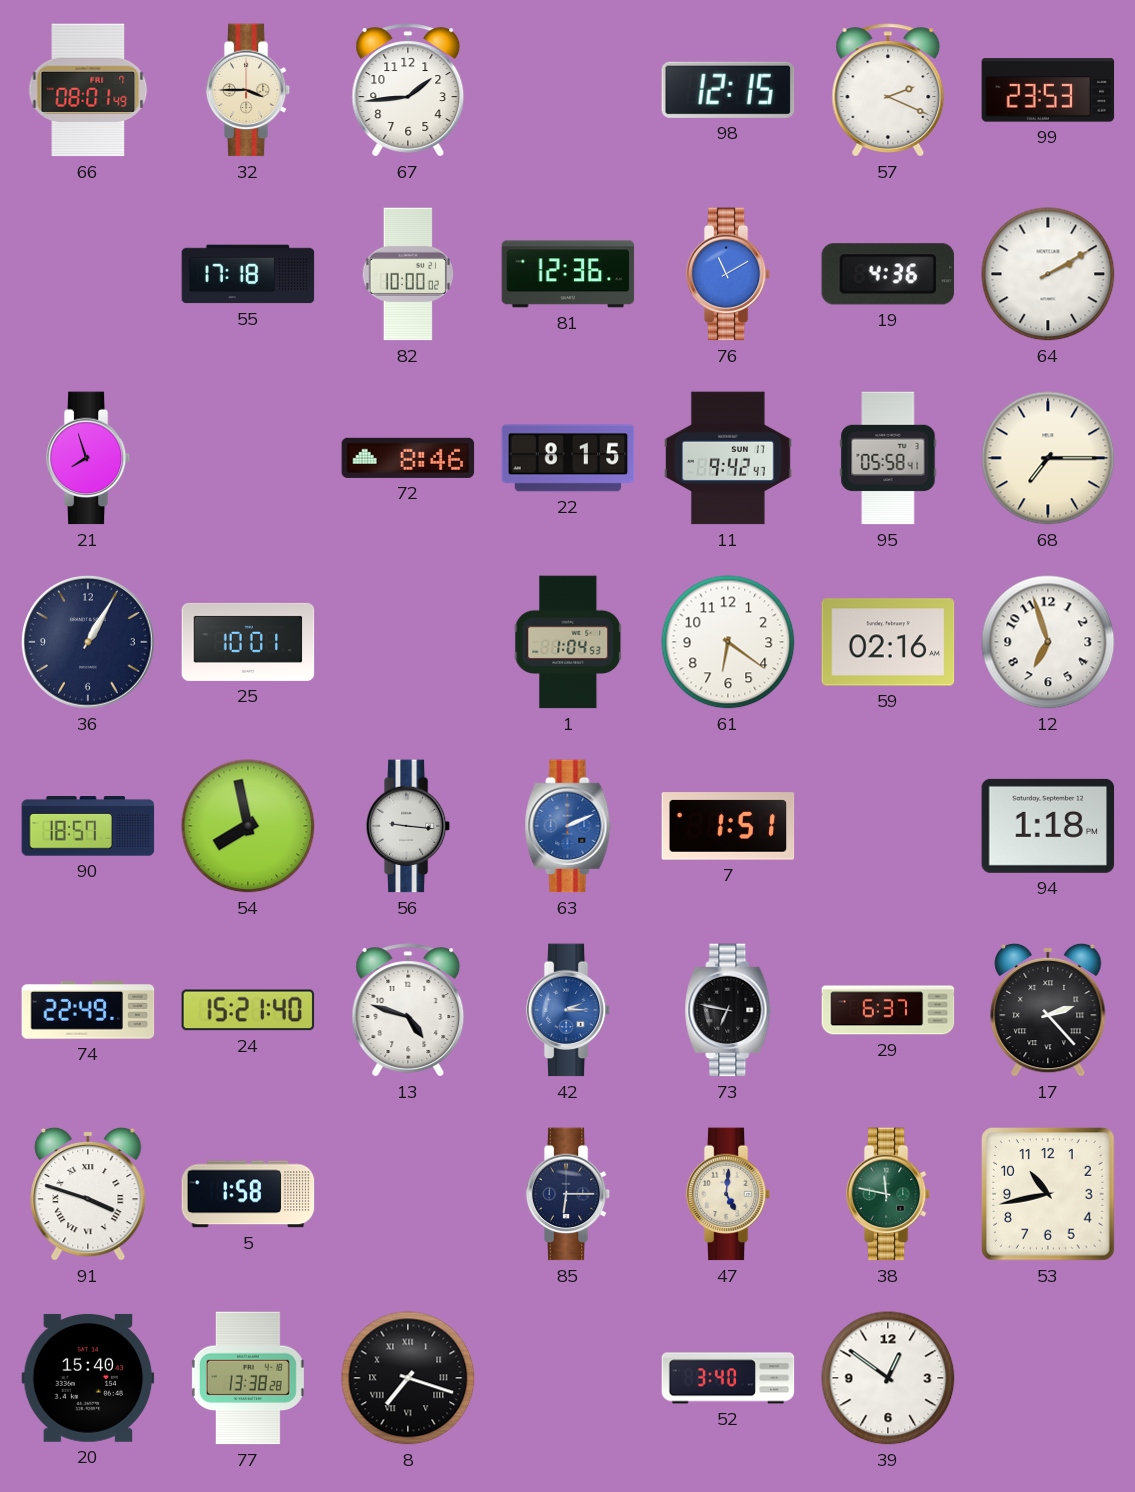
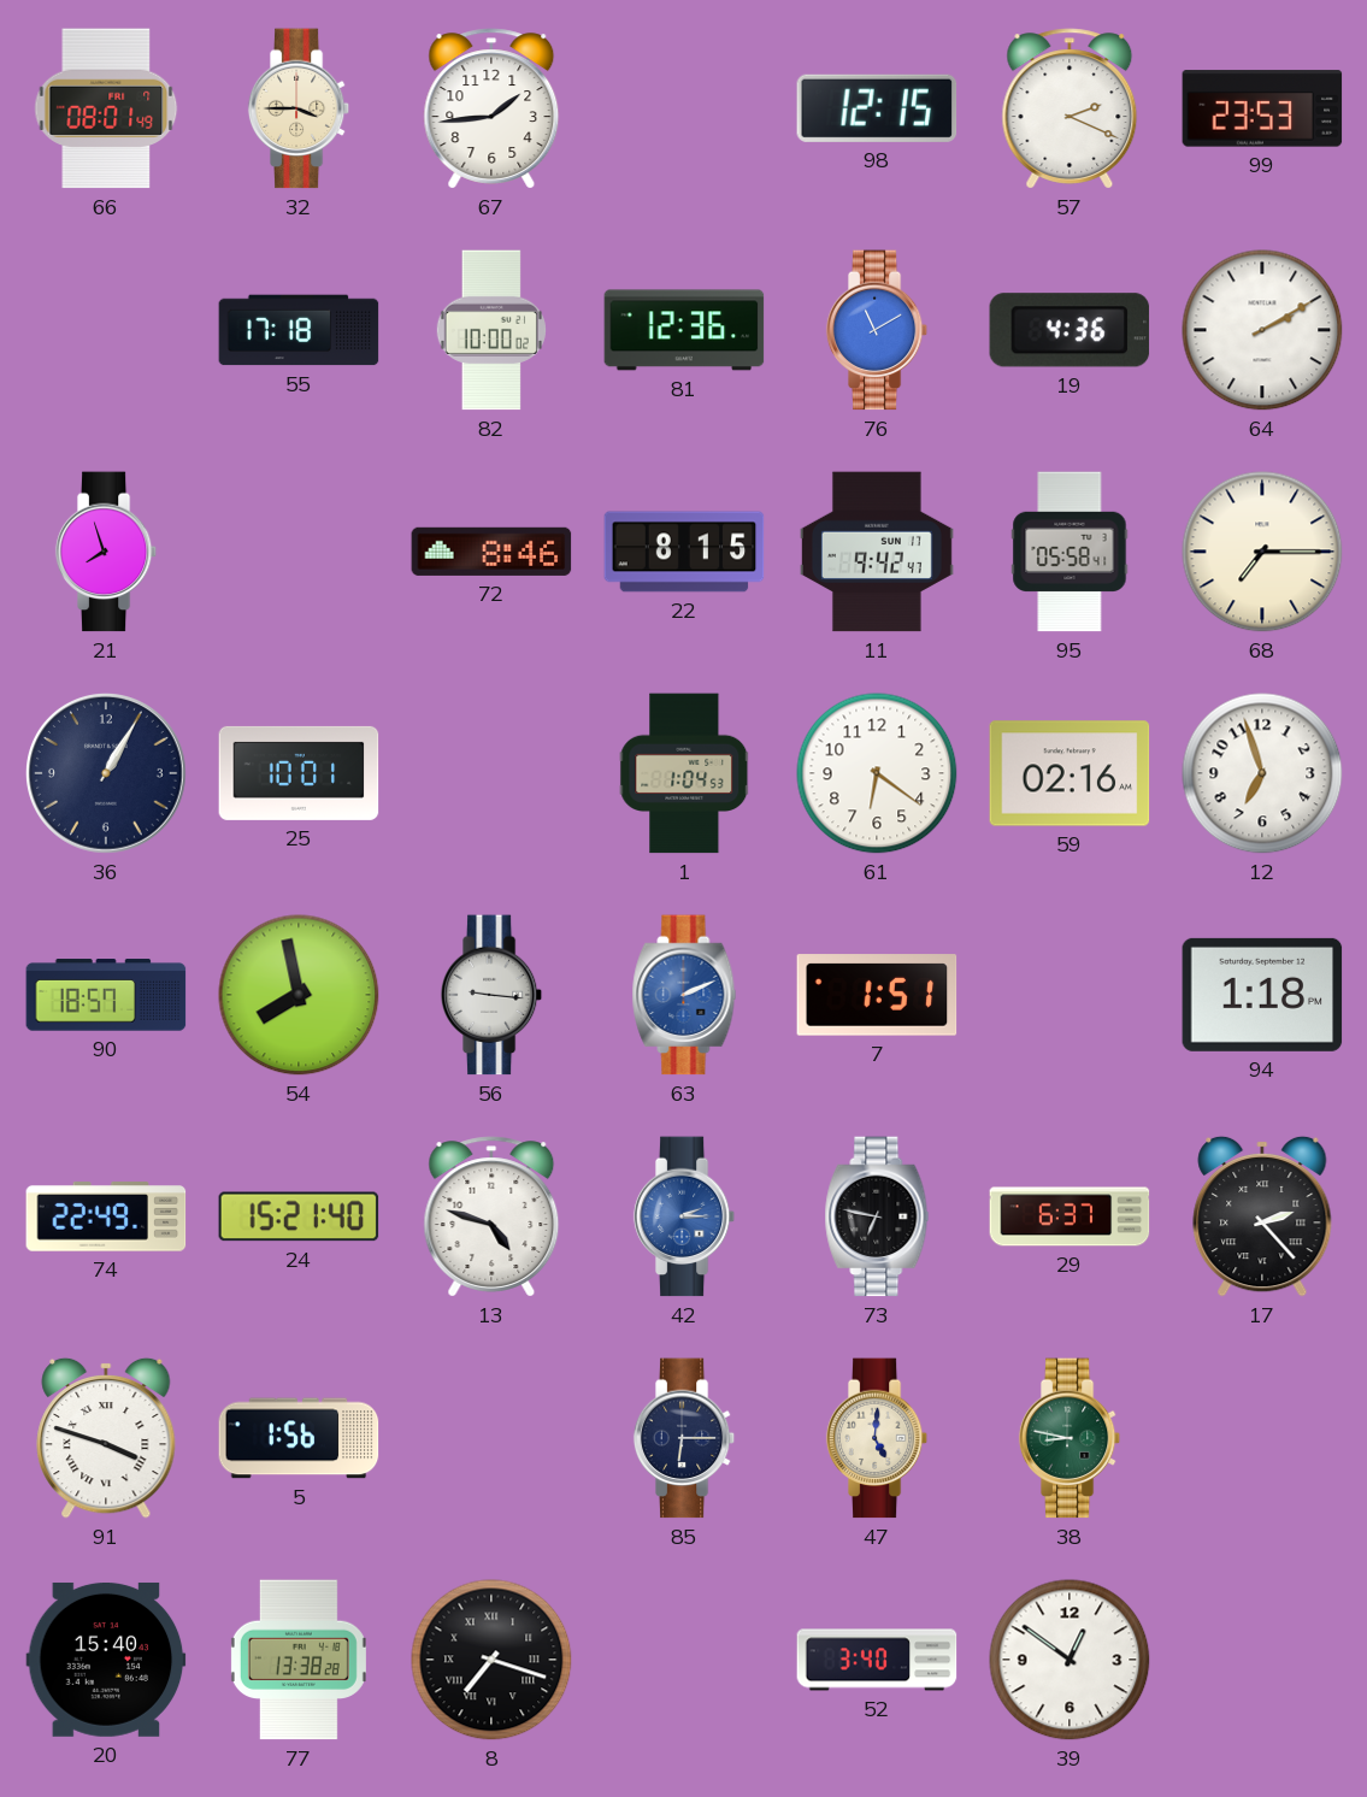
5: 1:58 -> 1:56
38: 11:47 -> 8:47
53: 10:43 -> none
